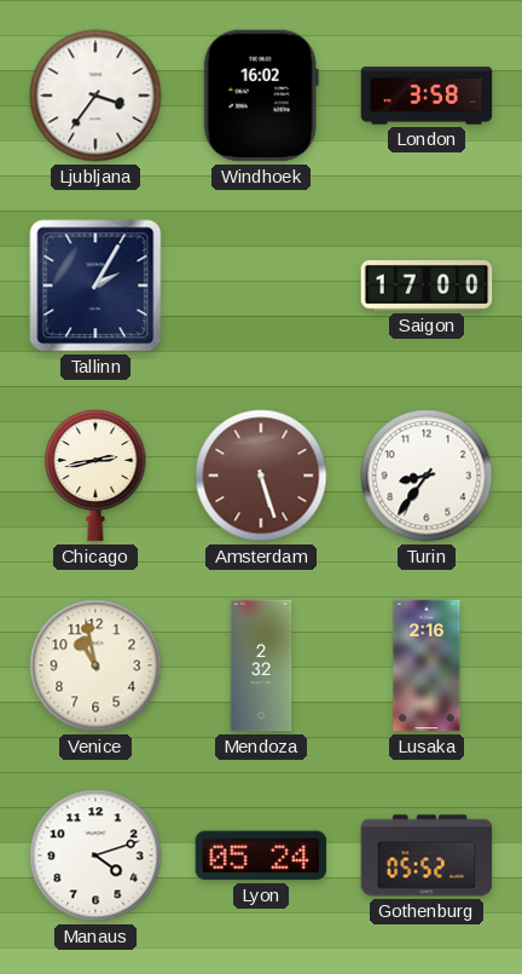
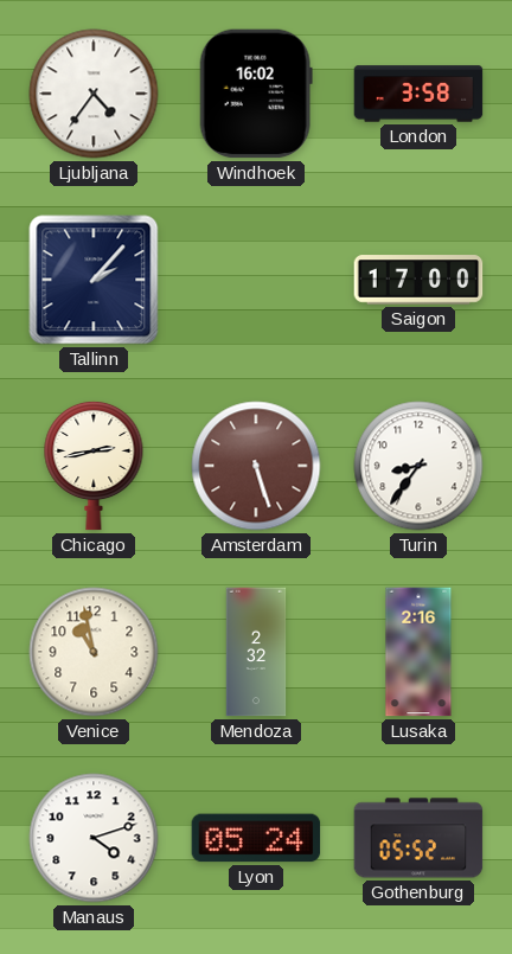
Ljubljana: 3:36 -> 4:36
Tallinn: 2:05 -> 2:07
